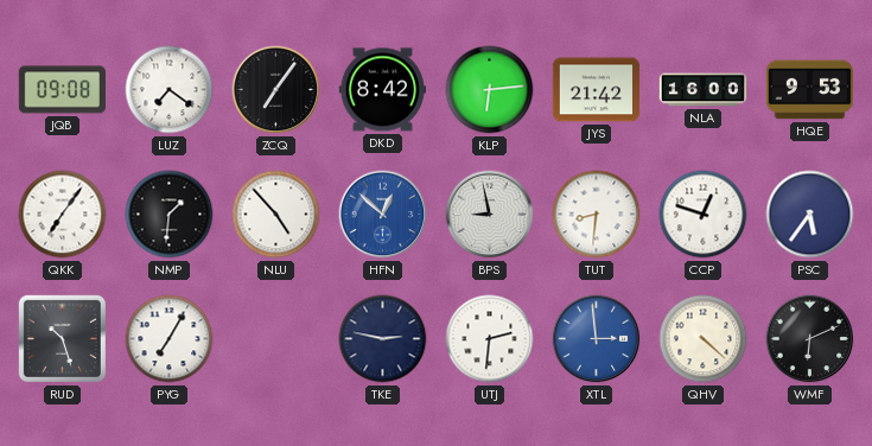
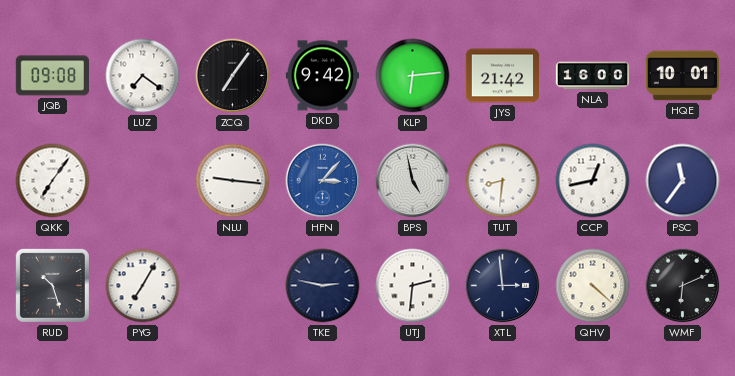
DKD: 8:42 -> 9:42
HQE: 9:53 -> 10:01
NMP: 1:31 -> none
NLU: 4:53 -> 9:16
HFN: 12:52 -> 3:07
BPS: 8:58 -> 4:58
CCP: 12:48 -> 12:43
PSC: 5:36 -> 11:36
XTL dial: blue -> navy
